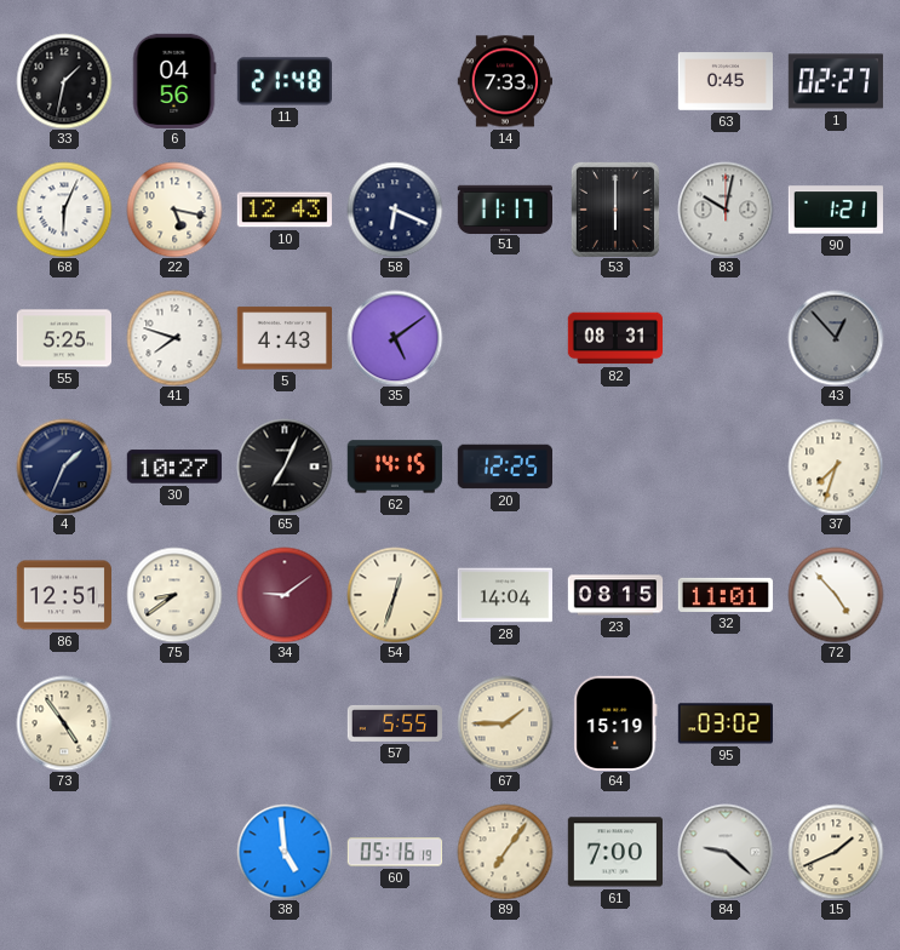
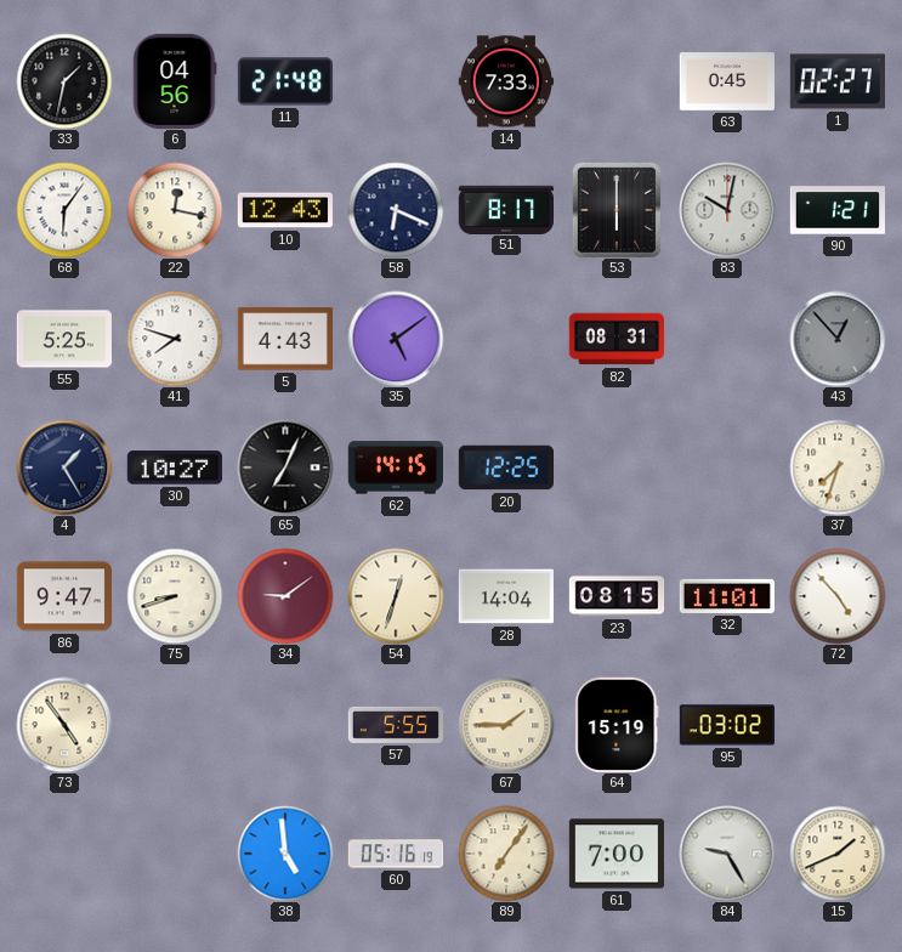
68: 6:04 -> 6:06
22: 5:17 -> 12:17
51: 11:17 -> 8:17
4: 1:34 -> 1:25
86: 12:51 -> 9:47
75: 8:39 -> 8:42
84: 9:22 -> 9:25
